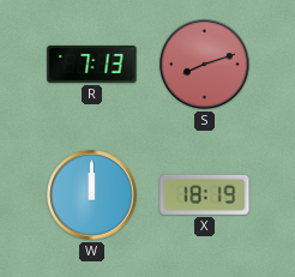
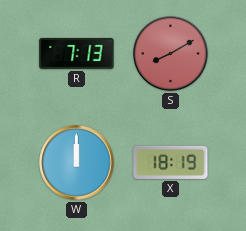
S: 8:12 -> 8:10
